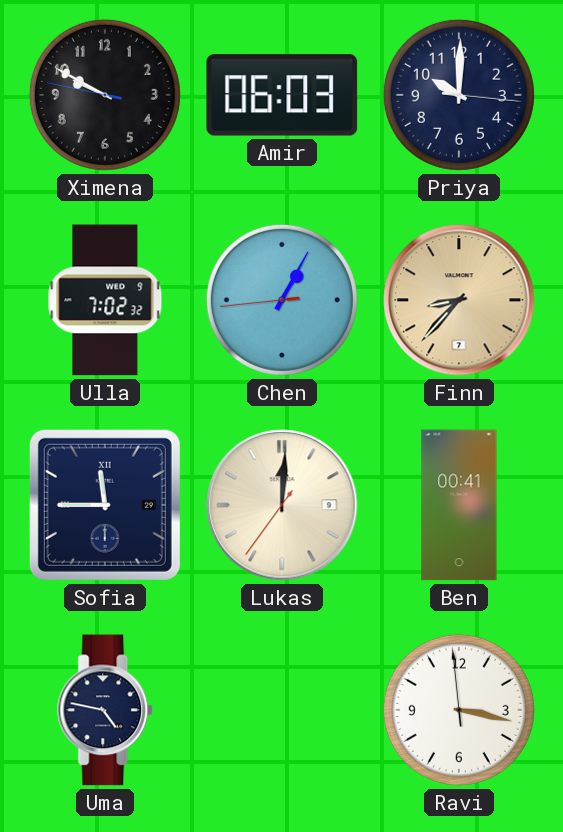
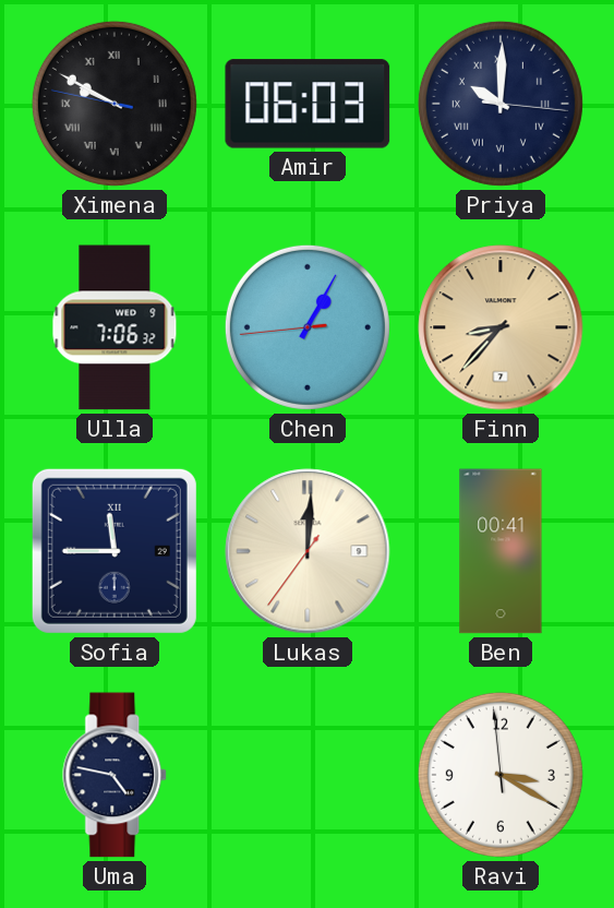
Ximena numerals: Arabic -> Roman
Priya numerals: Arabic -> Roman
Ulla: 7:02 -> 7:06
Ravi: 3:16 -> 3:19
